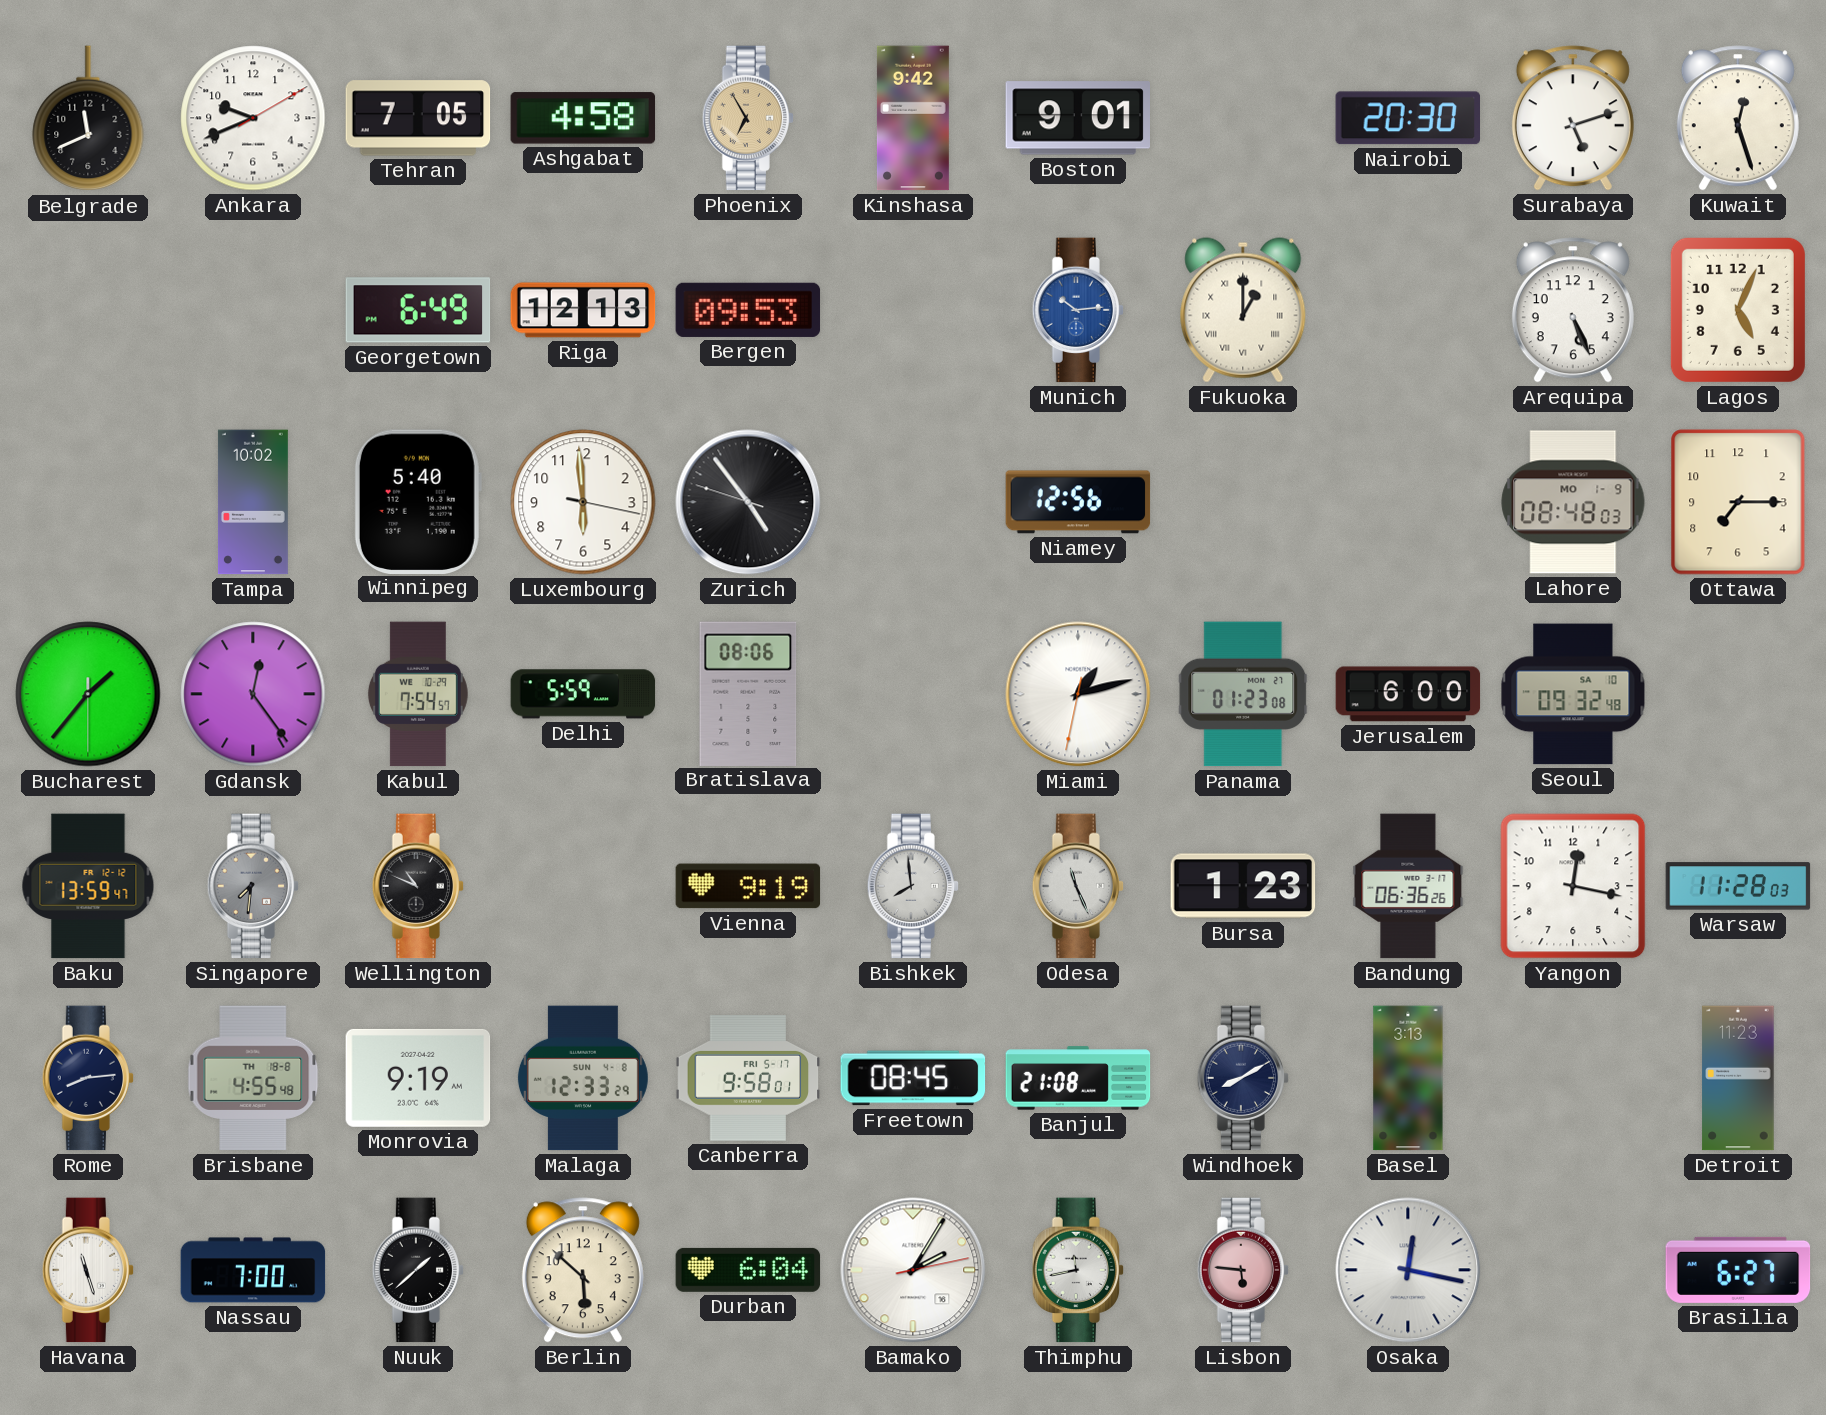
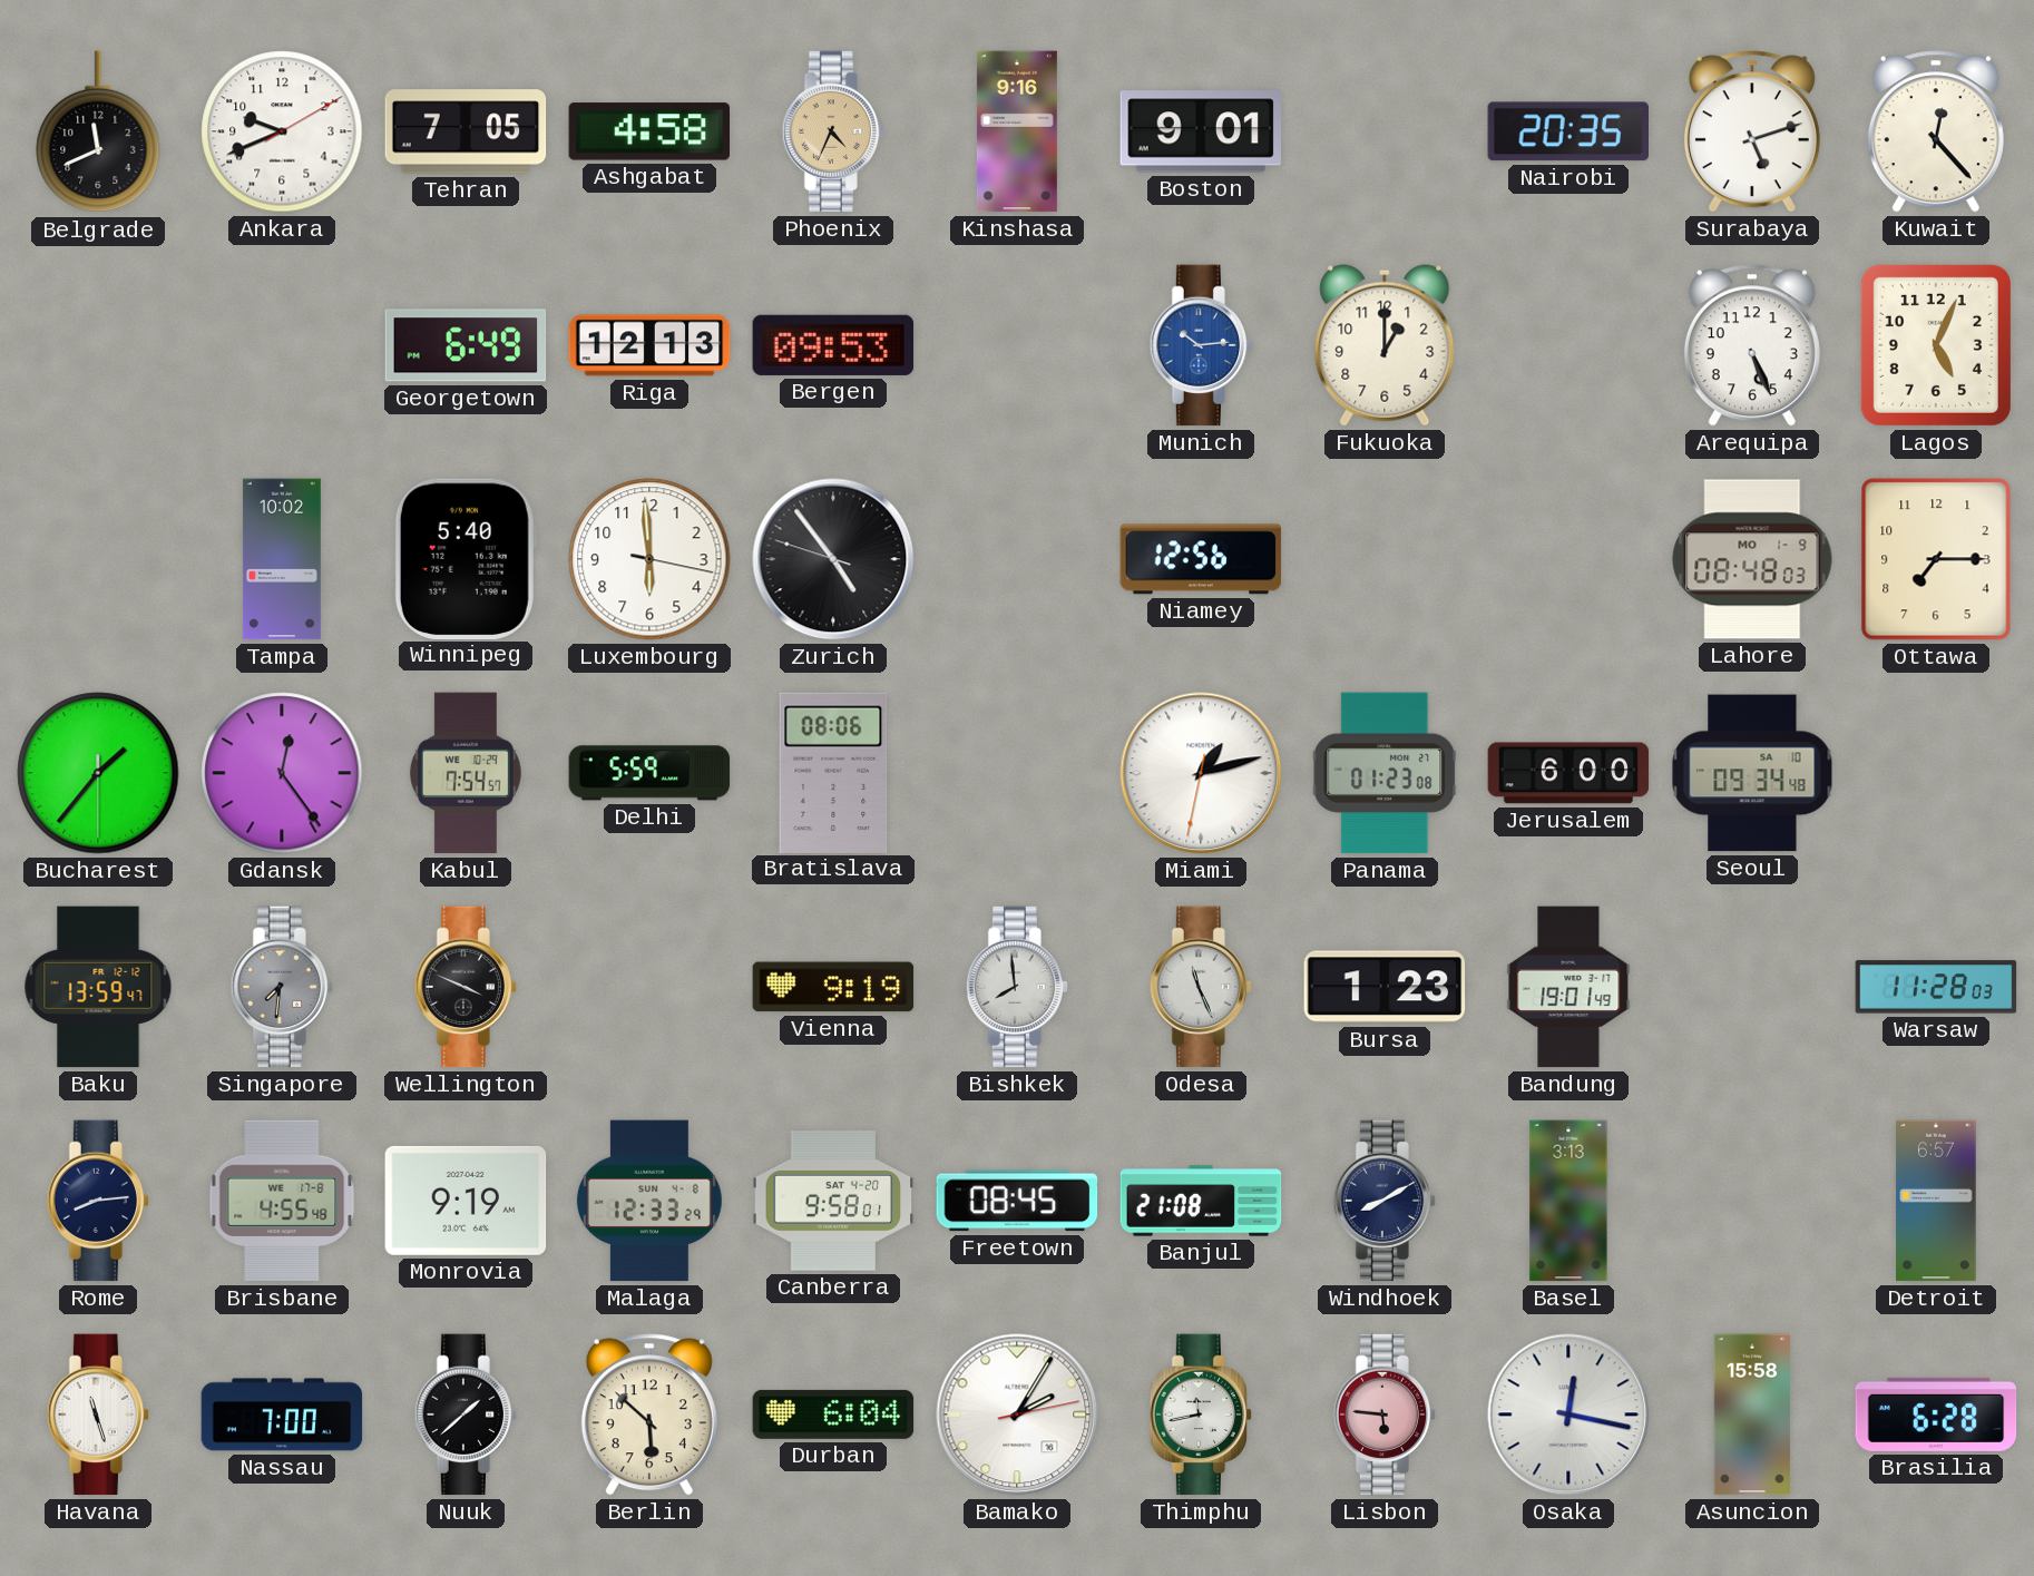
Phoenix: 6:55 -> 4:34
Kinshasa: 9:42 -> 9:16
Nairobi: 20:30 -> 20:35
Kuwait: 12:27 -> 12:23
Fukuoka numerals: Roman -> Arabic
Seoul: 09:32 -> 09:34
Wellington: 10:49 -> 3:49
Bandung: 06:36 -> 19:01
Yangon: 12:17 -> none
Brisbane date: TH 18-8 -> WE 17-8
Canberra date: FRI 5-17 -> SAT 4-20
Detroit: 11:23 -> 6:57
Asuncion: none -> 15:58
Brasilia: 6:27 -> 6:28
